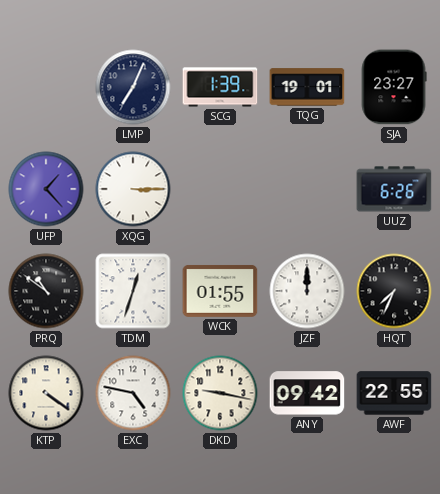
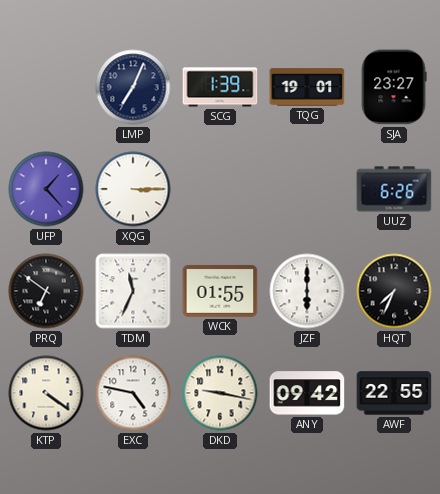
PRQ: 10:51 -> 6:51
TDM: 12:33 -> 11:34
JZF: 12:00 -> 6:00
